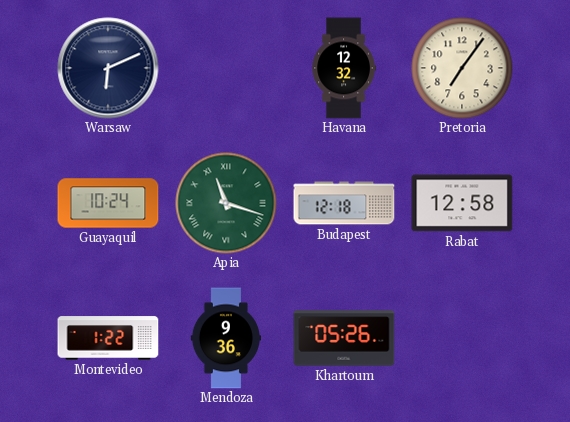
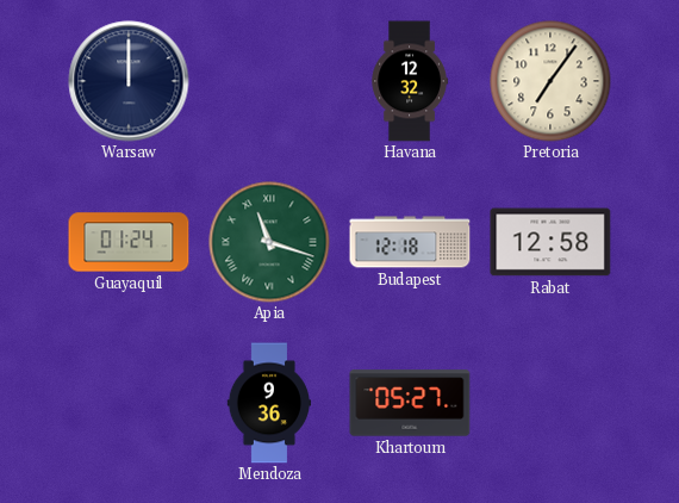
Warsaw: 6:11 -> 12:00
Guayaquil: 10:24 -> 01:24
Montevideo: 1:22 -> none
Khartoum: 05:26 -> 05:27
